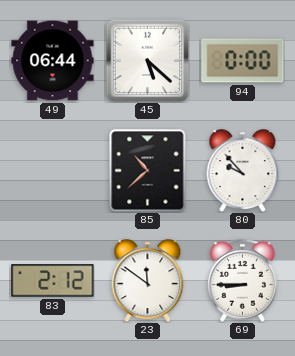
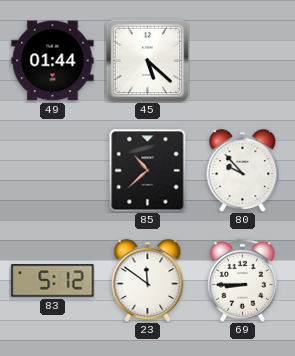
49: 06:44 -> 01:44
94: 0:00 -> none
83: 2:12 -> 5:12
